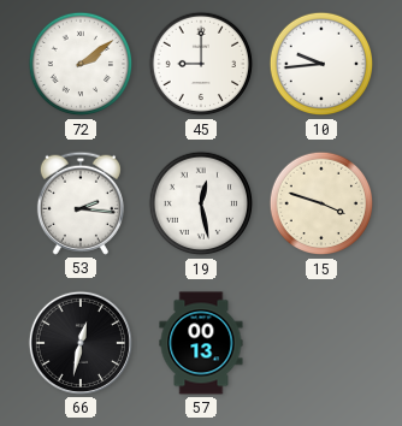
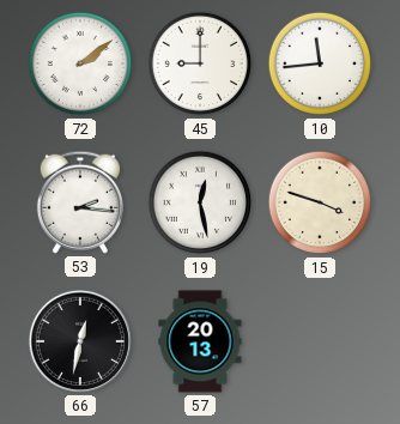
10: 9:44 -> 11:44
57: 00:13 -> 20:13
